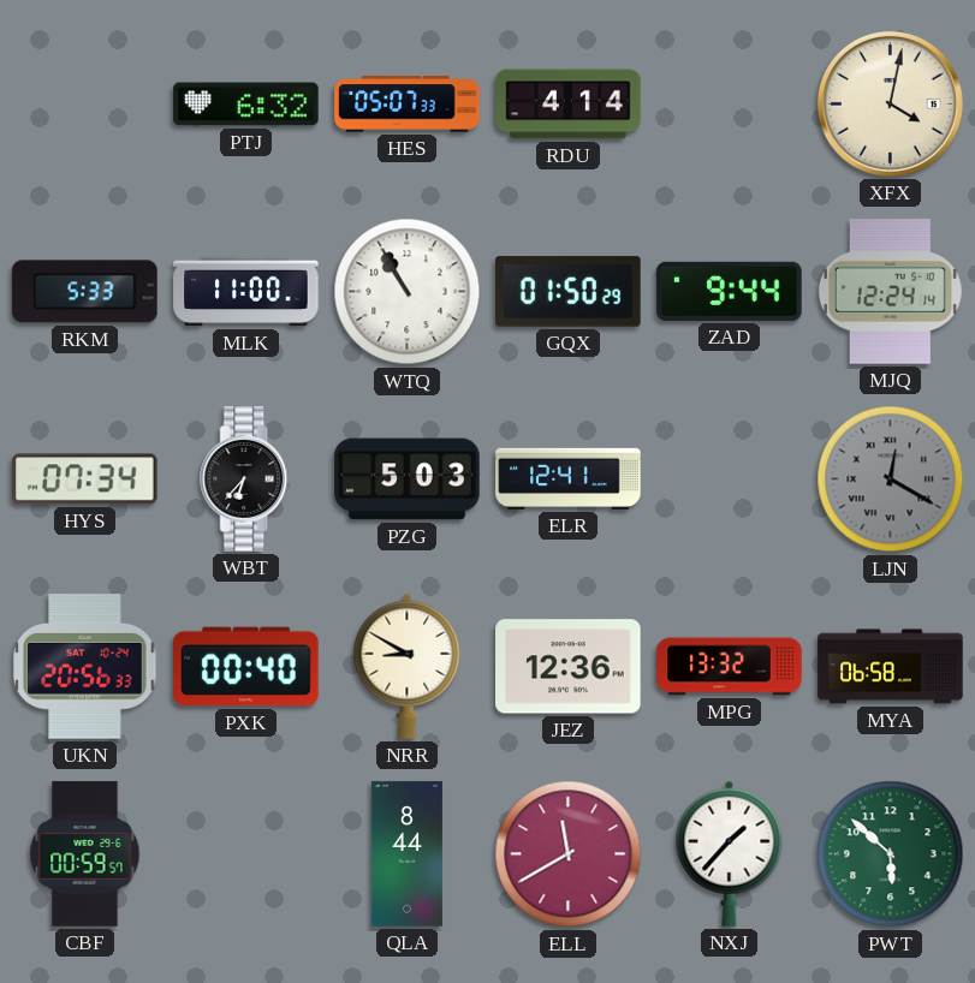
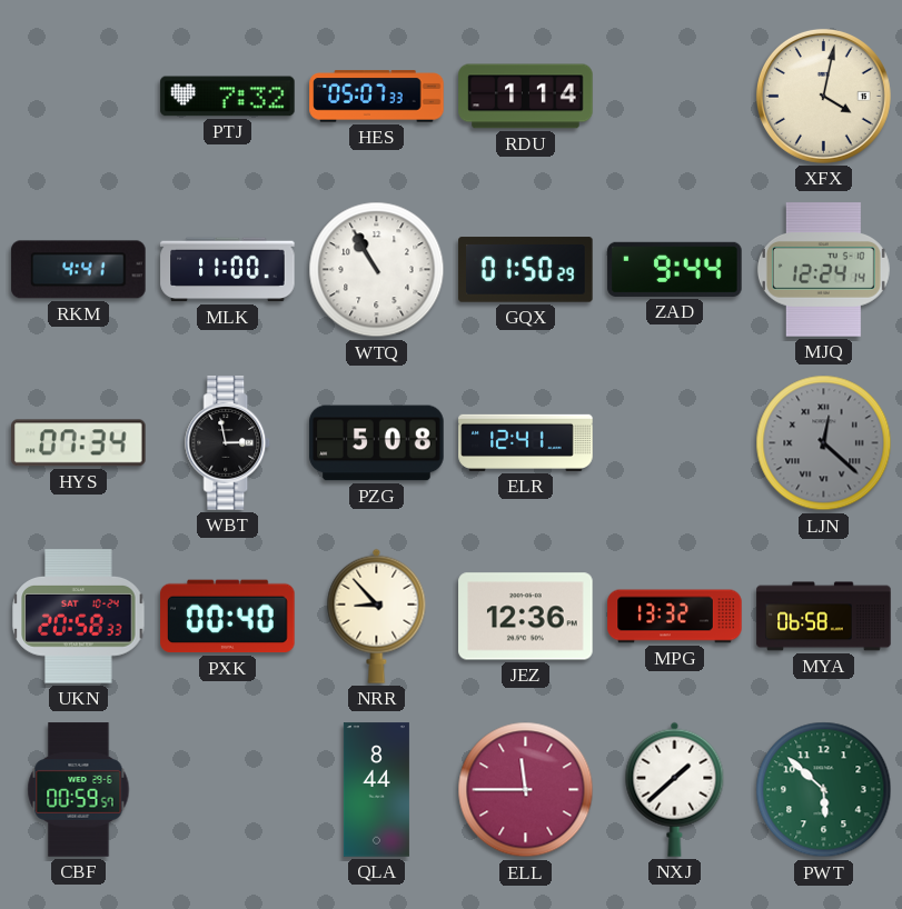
PTJ: 6:32 -> 7:32
RDU: 4:14 -> 1:14
RKM: 5:33 -> 4:41
WBT: 6:37 -> 2:58
PZG: 5:03 -> 5:08
LJN: 12:20 -> 12:22
UKN: 20:56 -> 20:58
NRR: 8:50 -> 8:53
ELL: 11:40 -> 11:45
NXJ: 1:37 -> 1:38
